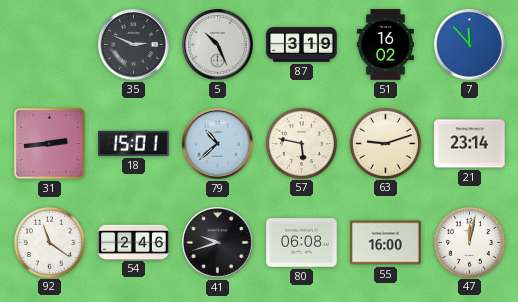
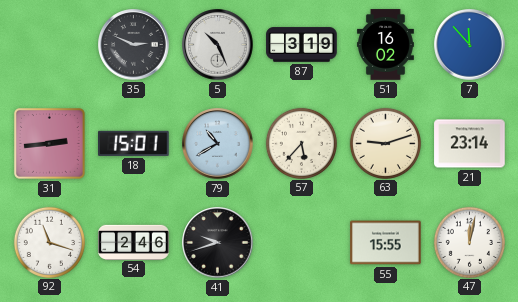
79: 10:38 -> 10:40
57: 5:47 -> 5:37
92: 11:21 -> 11:18
80: 06:08 -> none
55: 16:00 -> 15:55
